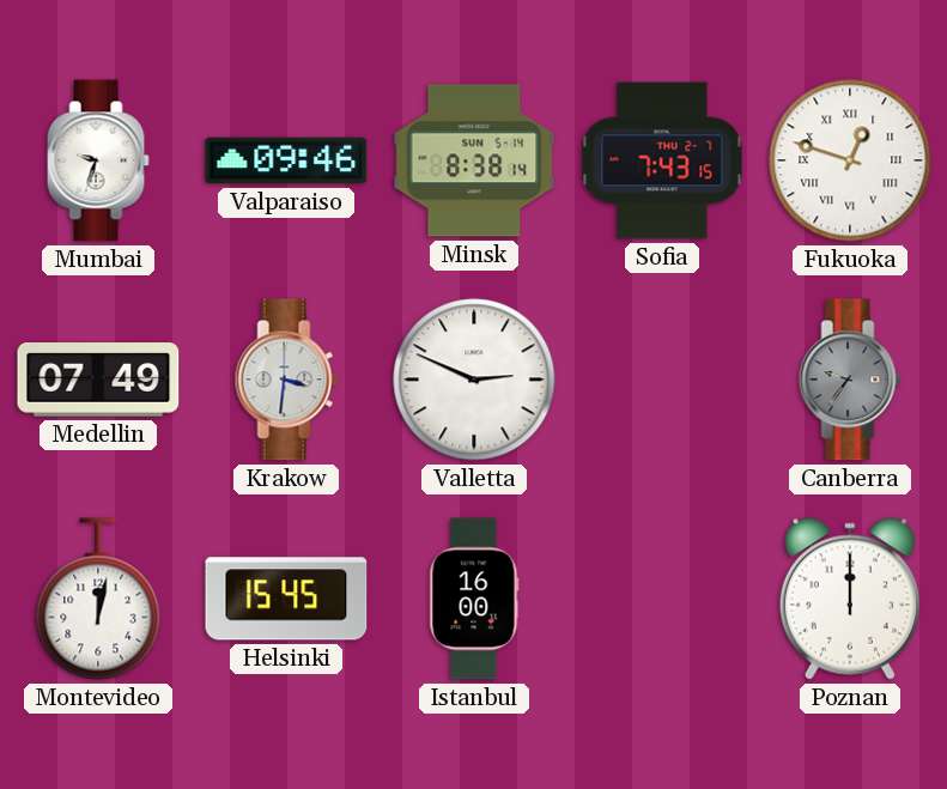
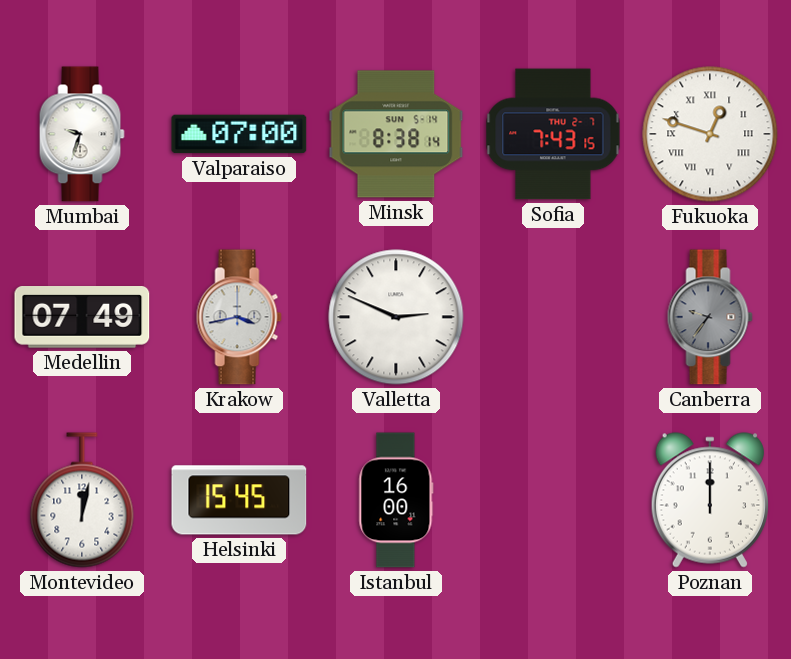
Valparaiso: 09:46 -> 07:00
Krakow: 3:31 -> 3:43
